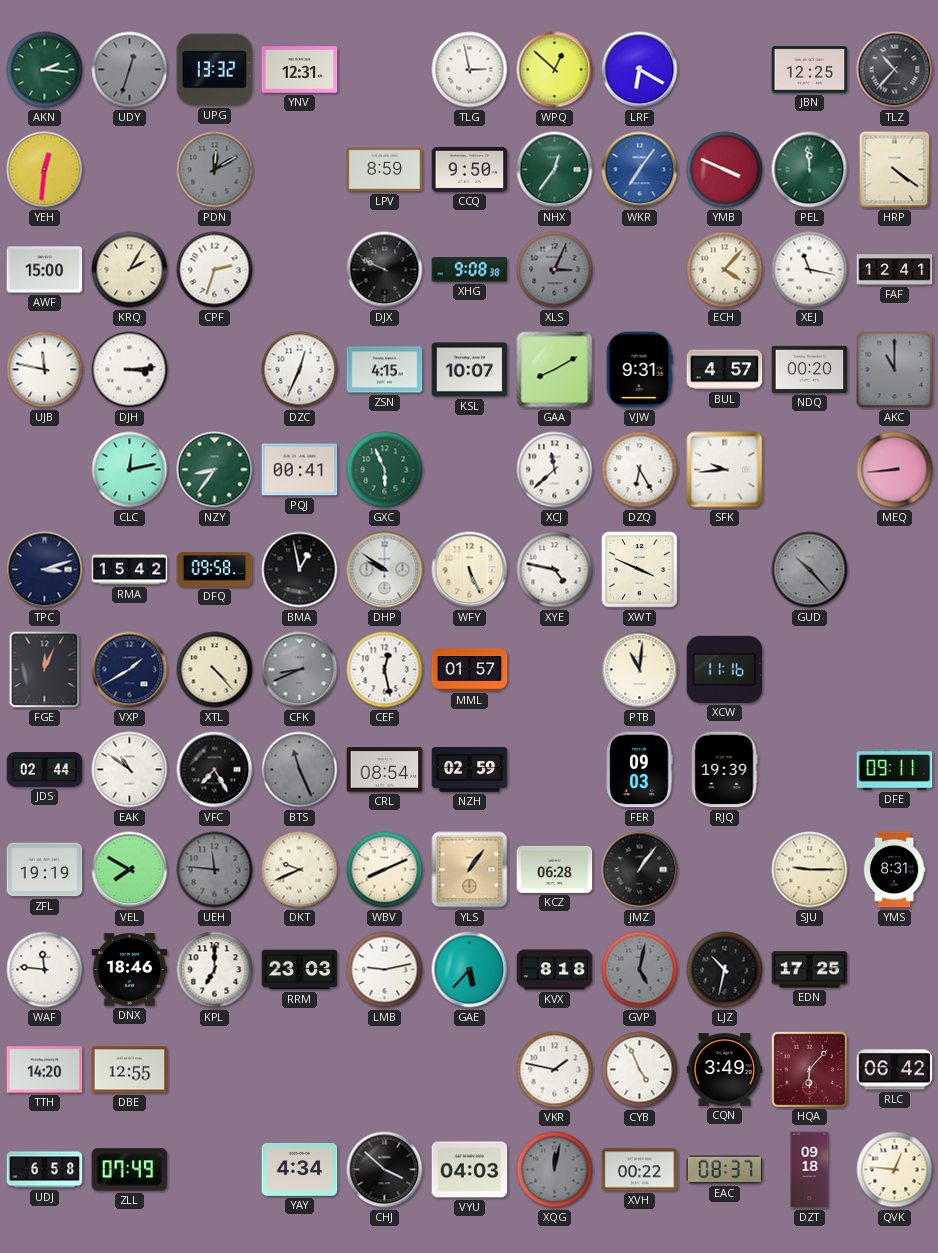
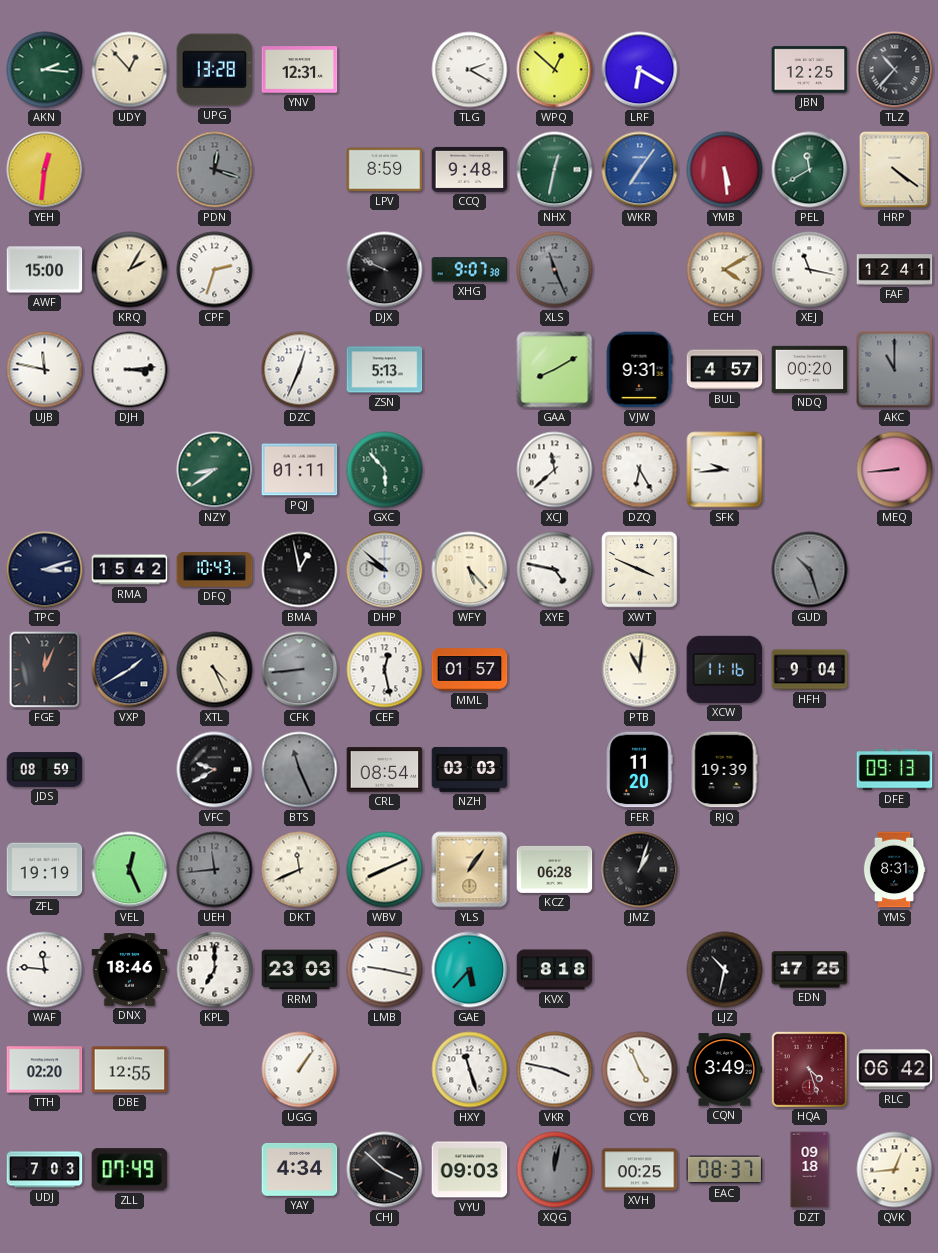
UDY: 12:33 -> 12:53
UDY dial: grey -> cream
UPG: 13:32 -> 13:28
TLG: 2:58 -> 2:20
PDN: 12:10 -> 12:18
CCQ: 9:50 -> 9:48
NHX: 12:36 -> 12:32
YMB: 3:49 -> 5:29
PEL: 11:59 -> 11:40
XHG: 9:08 -> 9:07
XLS: 3:04 -> 11:26
ECH: 4:07 -> 4:10
ZSN: 4:15 -> 5:13
KSL: 10:07 -> none
CLC: 12:13 -> none
NZY: 8:36 -> 8:39
PQJ: 00:41 -> 01:11
GXC: 5:56 -> 5:53
DFQ: 09:58 -> 10:43
DHP: 9:51 -> 9:52
WFY: 5:26 -> 5:23
GUD: 10:23 -> 10:27
XTL: 4:23 -> 4:26
CFK: 8:41 -> 8:44
HFH: none -> 9:04
JDS: 02:44 -> 08:59
EAK: 10:51 -> none
VFC: 7:25 -> 9:40
NZH: 02:59 -> 03:03
FER: 09:03 -> 11:20
DFE: 09:11 -> 09:13
VEL: 7:50 -> 12:26
UEH: 11:46 -> 11:44
DKT: 9:41 -> 11:41
JMZ: 1:06 -> 1:03
SJU: 9:15 -> none
LMB: 9:13 -> 9:17
GVP: 5:02 -> none
TTH: 14:20 -> 02:20
UGG: none -> 1:06
HXY: none -> 11:27
VKR: 1:47 -> 3:47
HQA: 6:07 -> 4:27
UDJ: 6:58 -> 7:03
VYU: 04:03 -> 09:03
XVH: 00:22 -> 00:25
QVK: 12:46 -> 12:44
